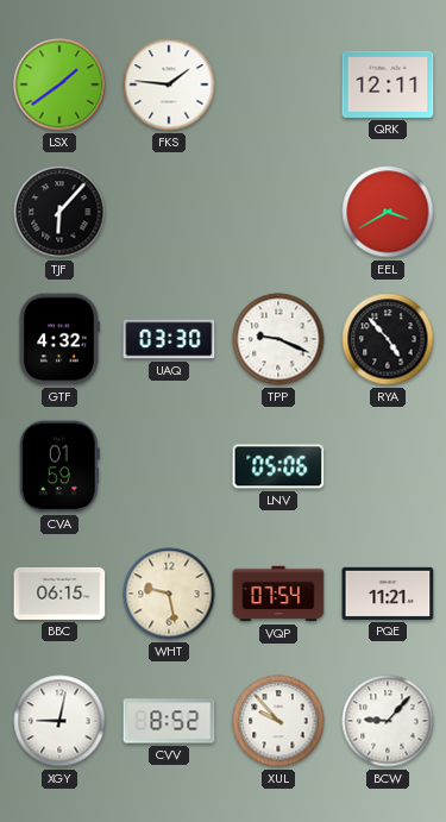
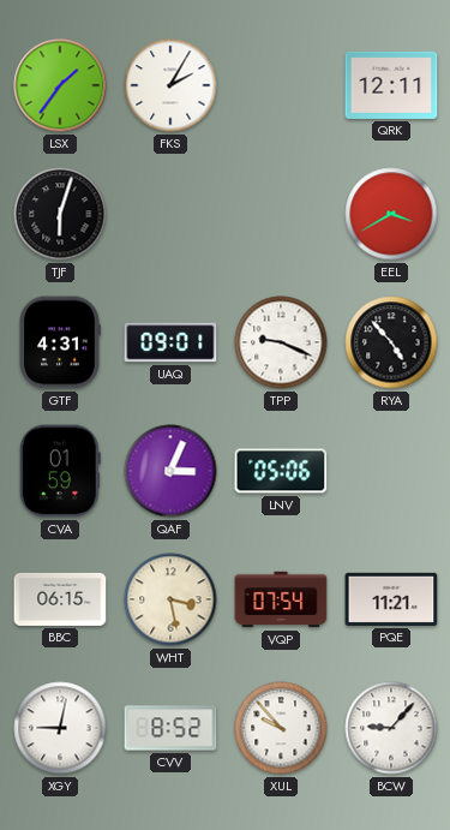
LSX: 1:39 -> 1:36
FKS: 1:46 -> 2:05
TJF: 6:07 -> 6:03
GTF: 4:32 -> 4:31
UAQ: 03:30 -> 09:01
QAF: none -> 3:04
WHT: 9:28 -> 3:28
